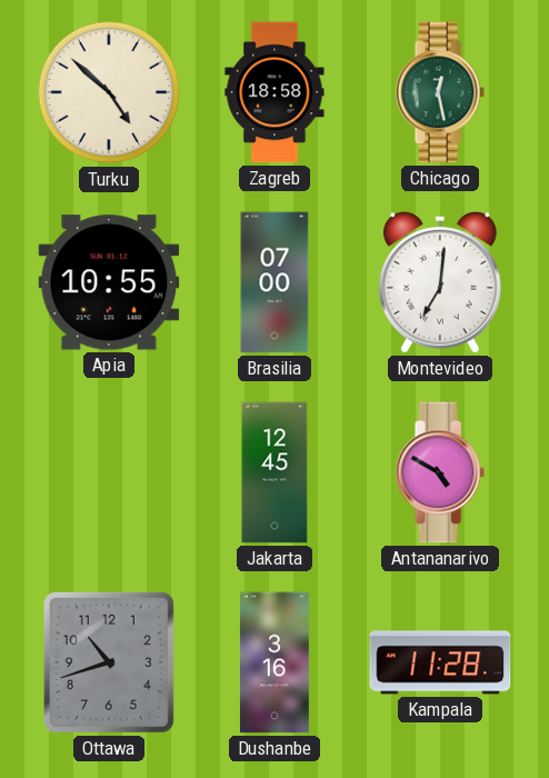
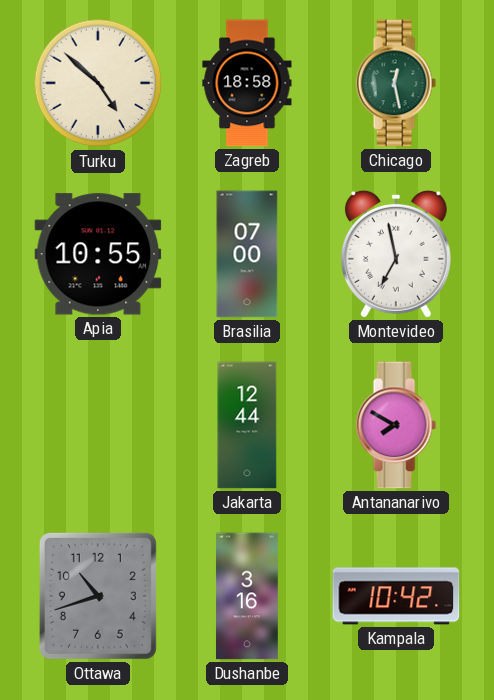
Montevideo: 7:01 -> 6:58
Jakarta: 12:45 -> 12:44
Antananarivo: 4:50 -> 7:50
Kampala: 11:28 -> 10:42
